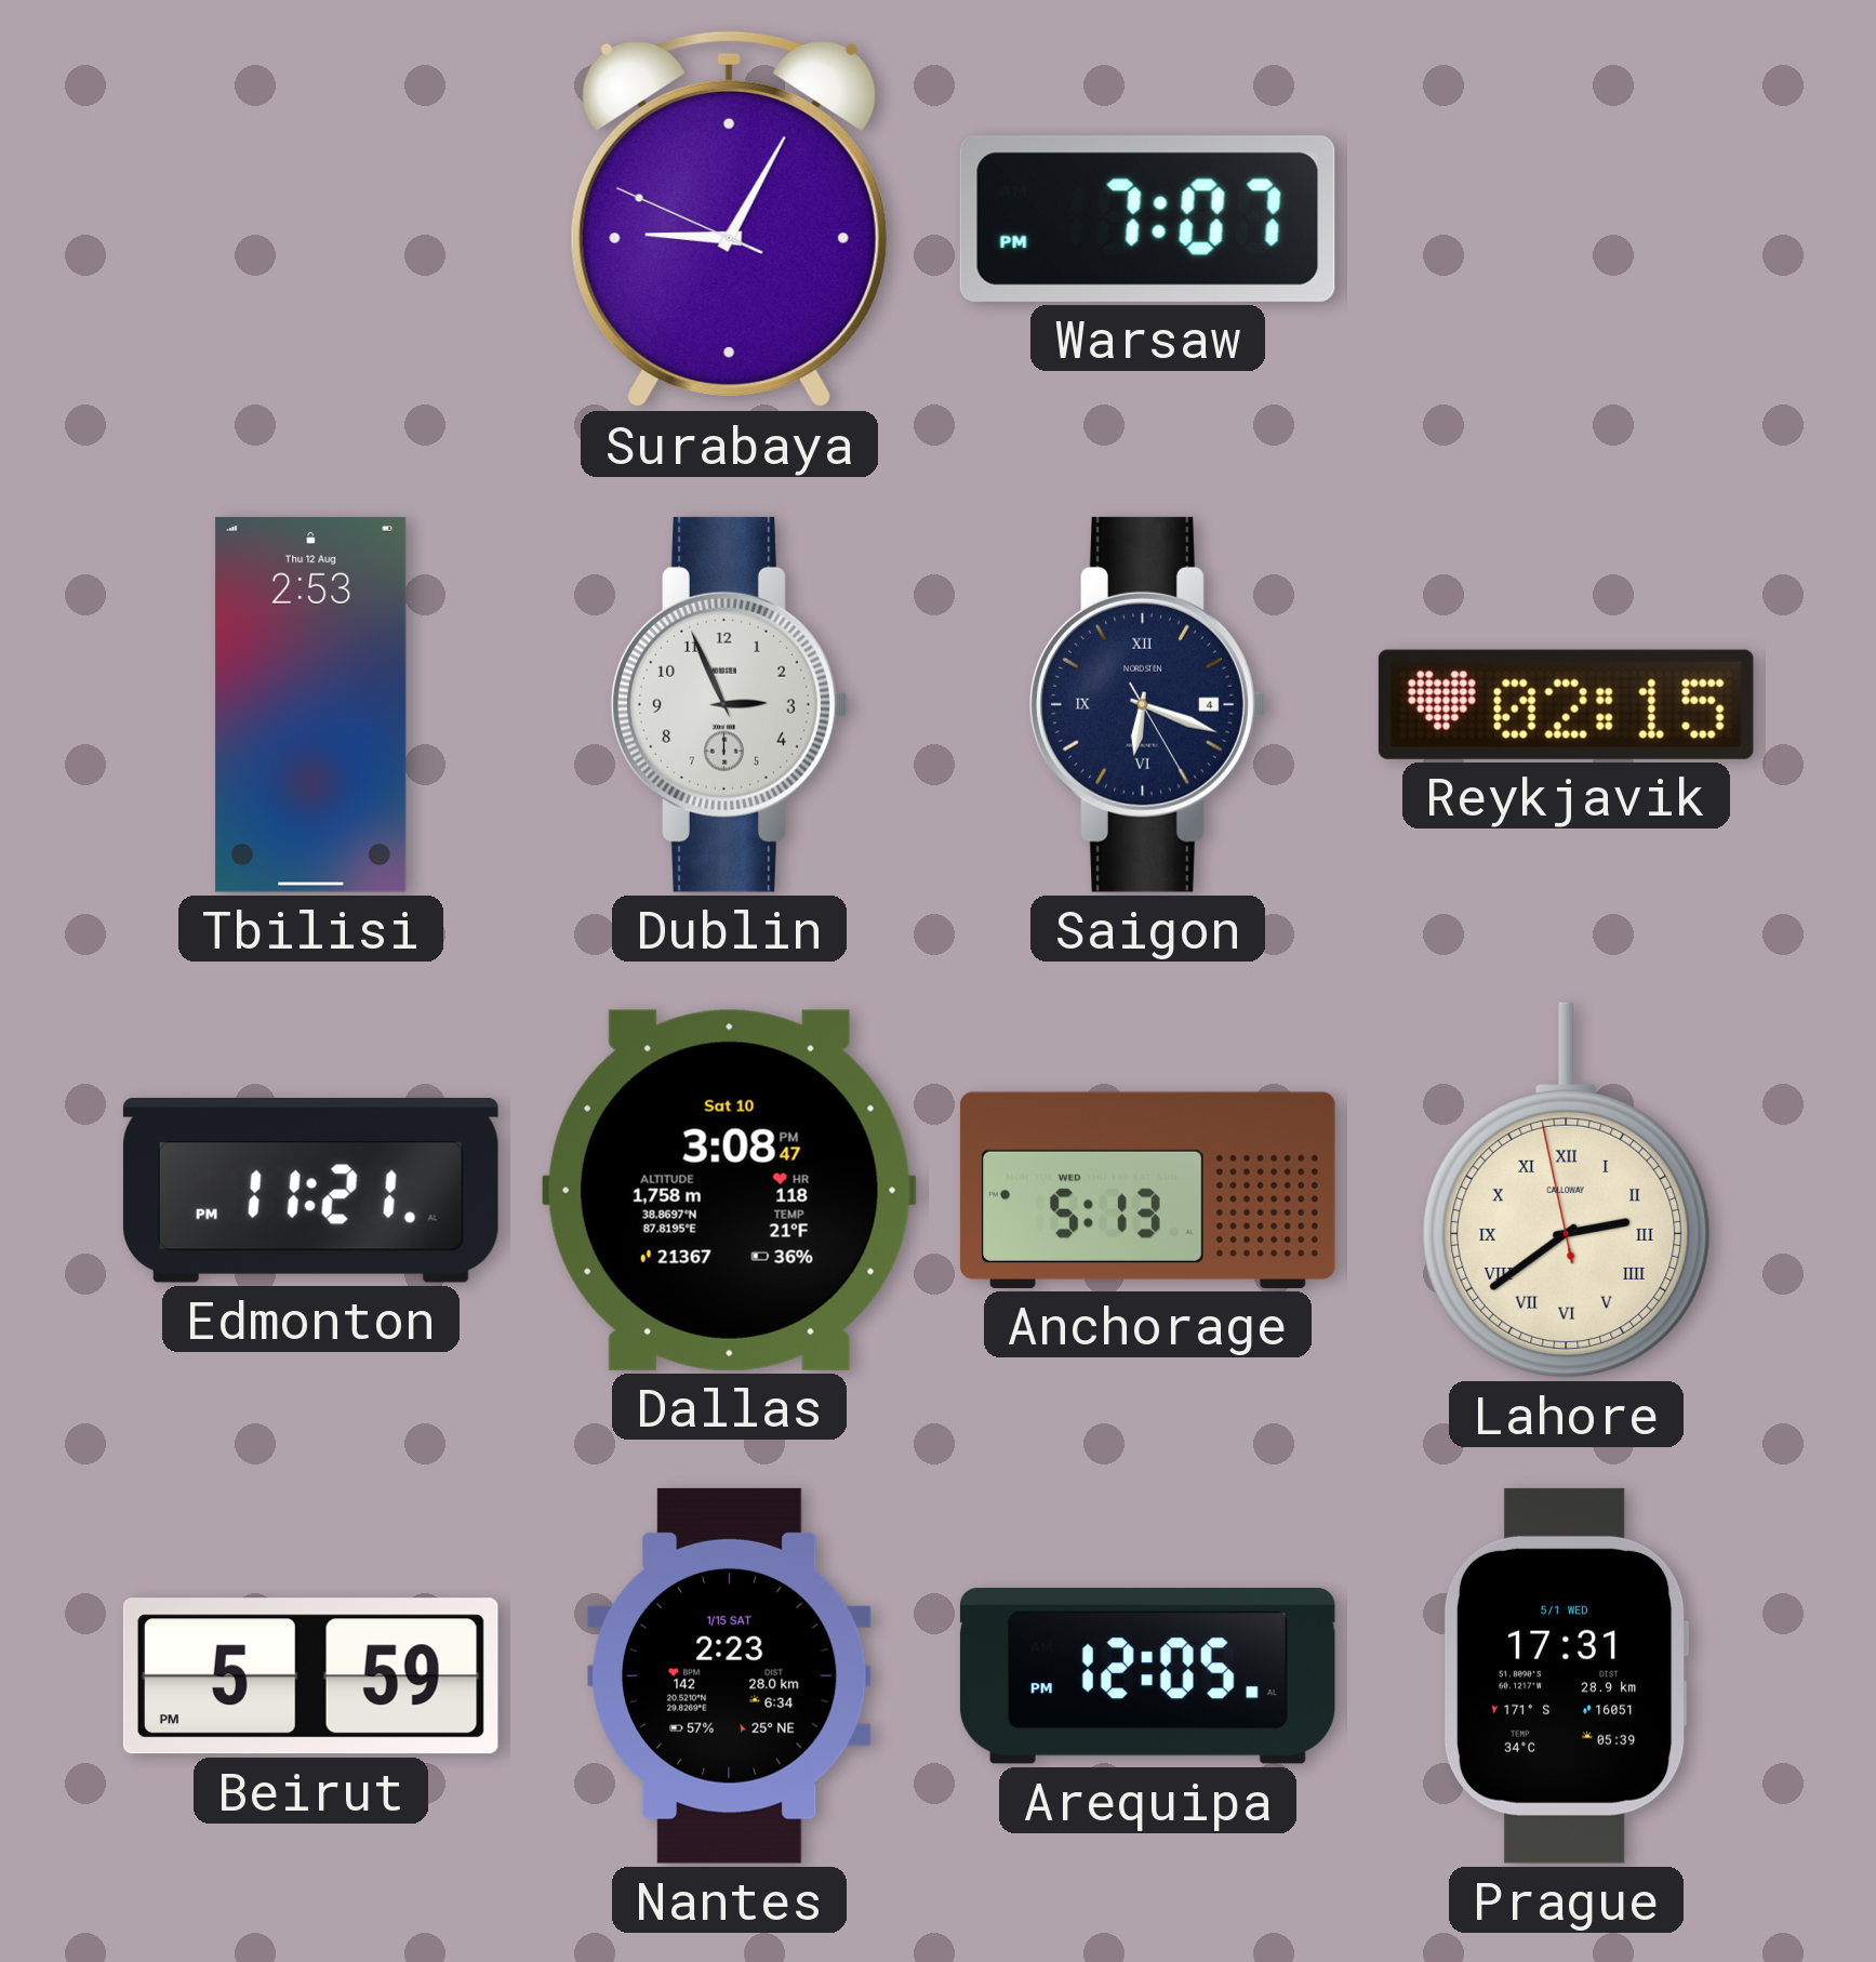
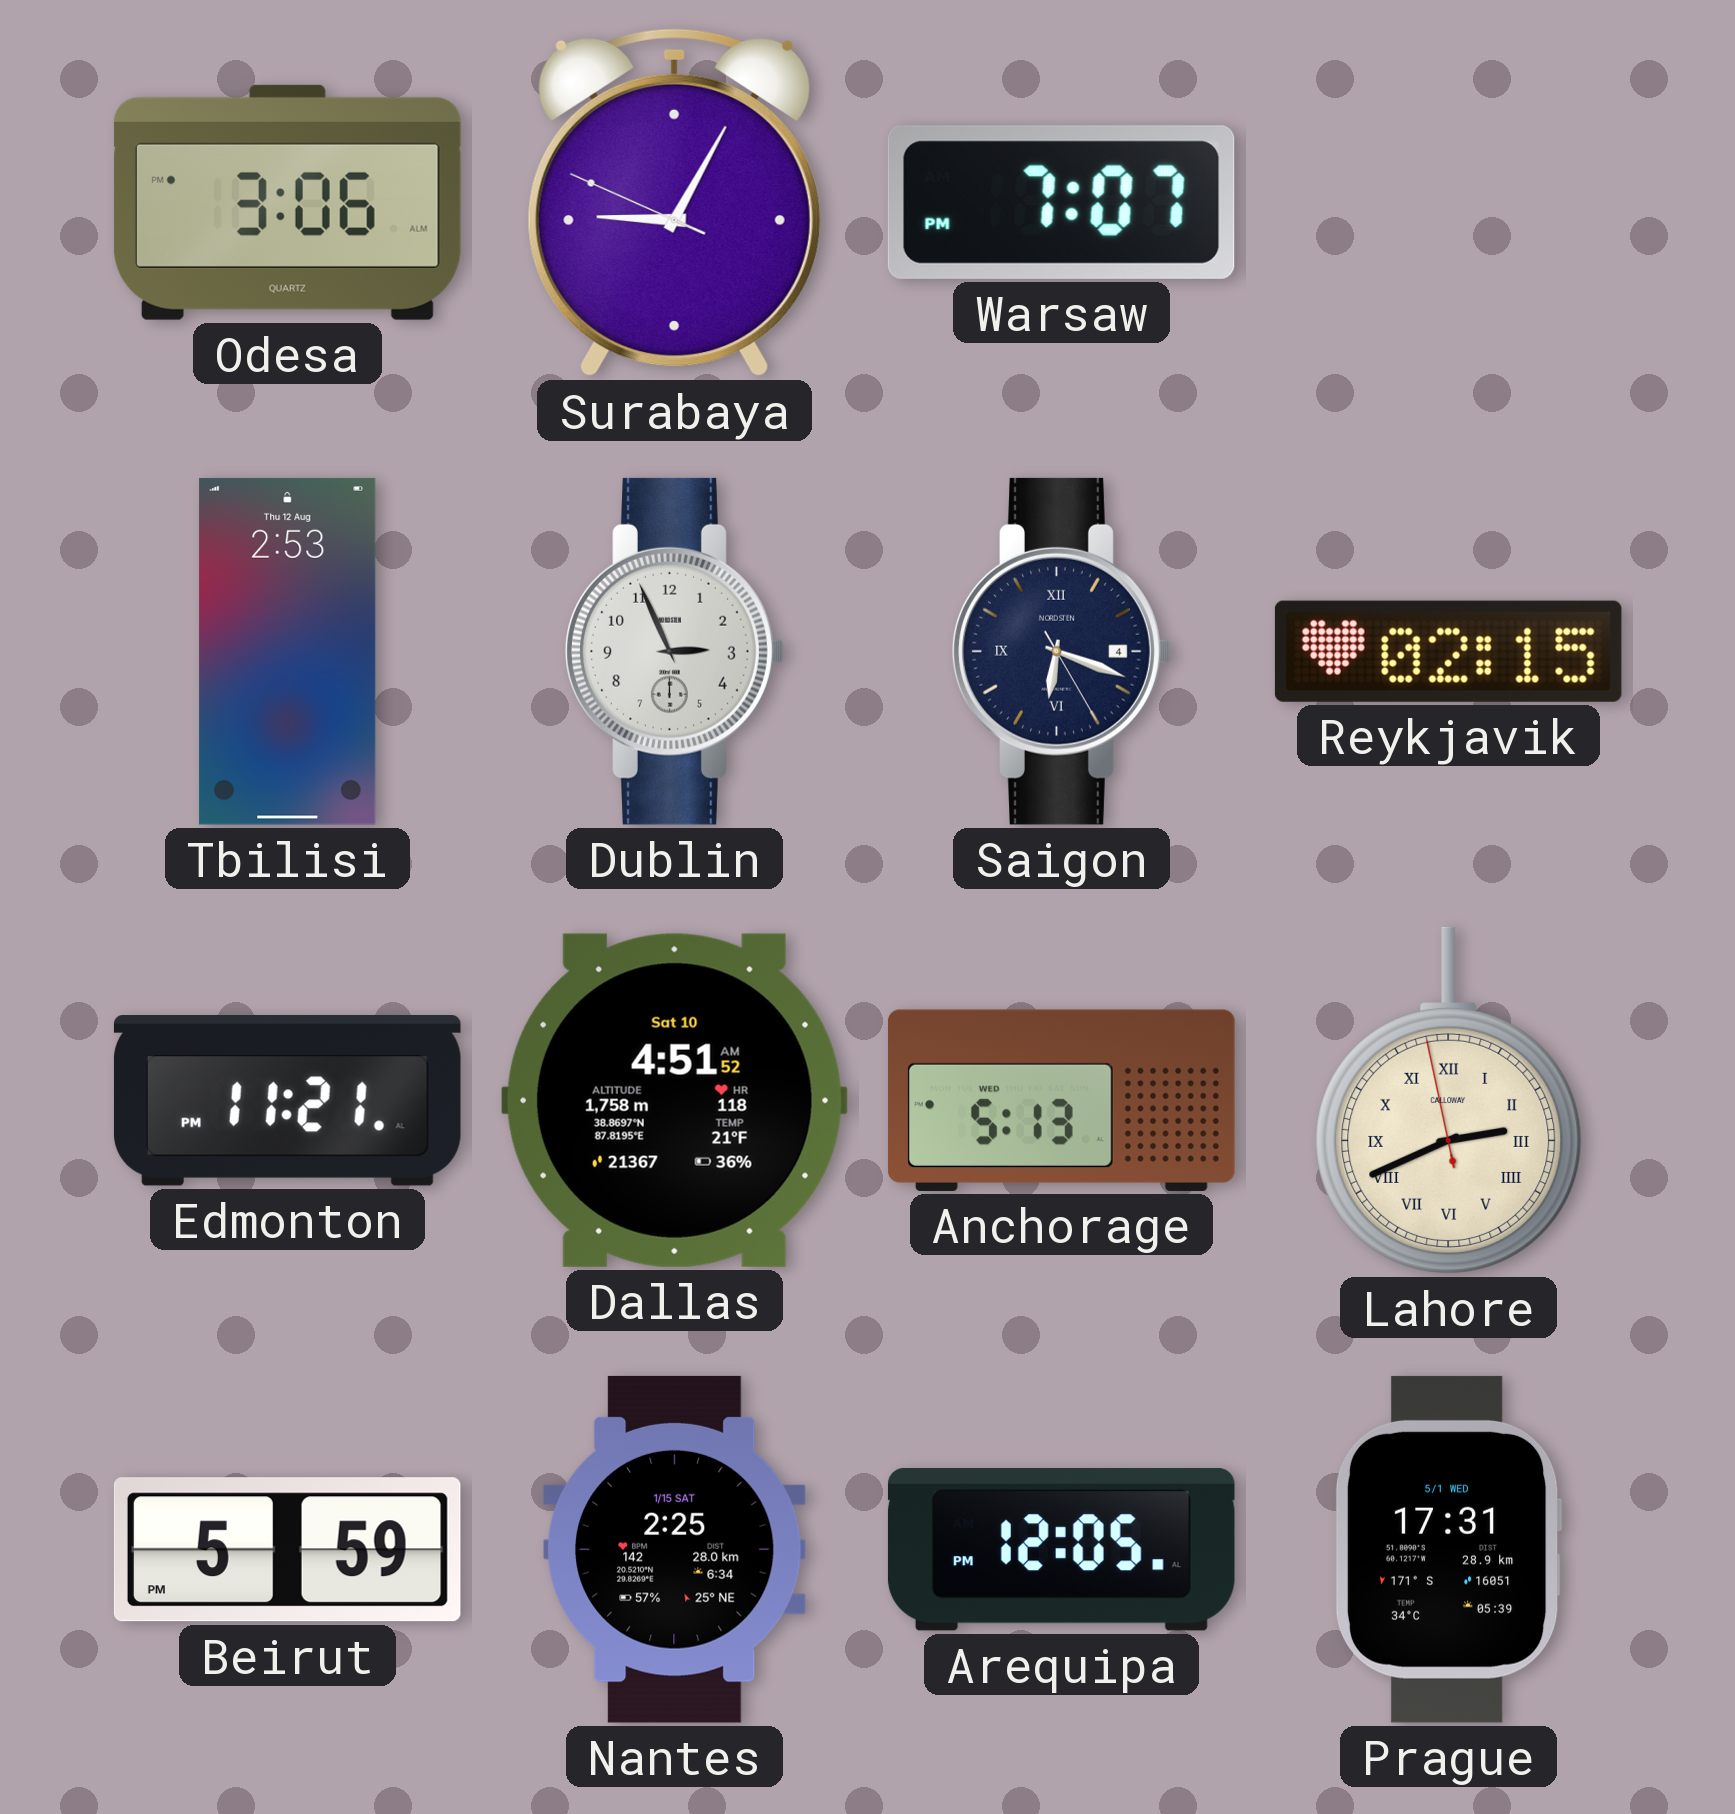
Odesa: none -> 3:06
Dallas: 3:08 -> 4:51
Lahore: 2:38 -> 2:40
Nantes: 2:23 -> 2:25
